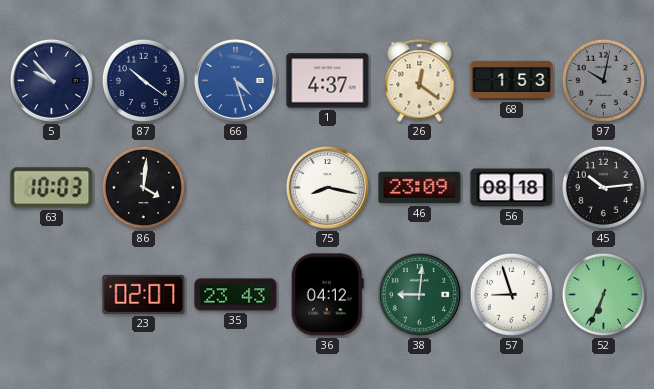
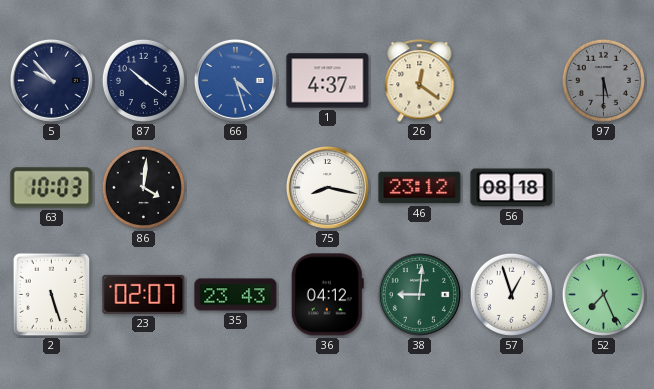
68: 1:53 -> none
97: 10:02 -> 5:30
46: 23:09 -> 23:12
45: 10:14 -> none
2: none -> 5:27
57: 8:57 -> 12:57
52: 6:34 -> 7:26
